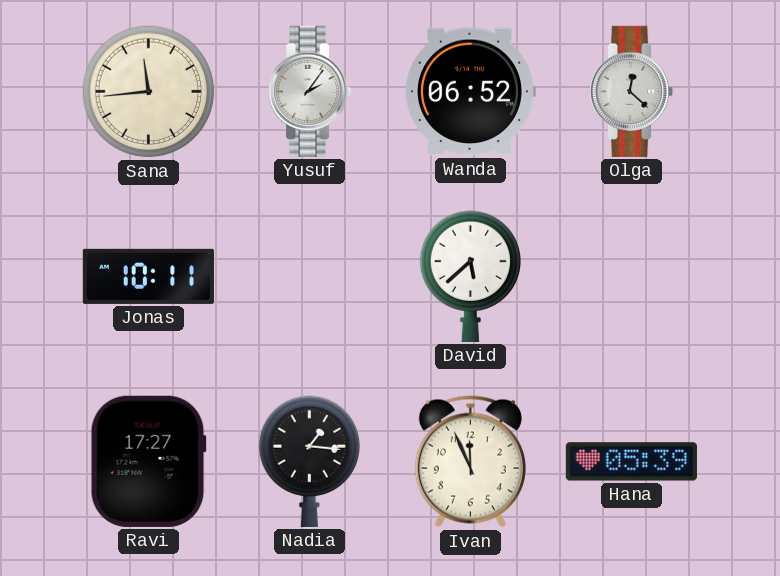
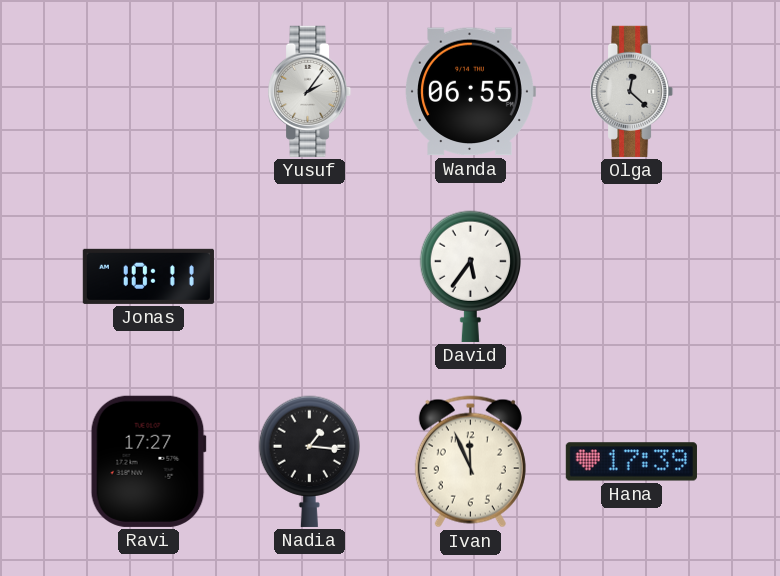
Sana: 11:44 -> none
Wanda: 06:52 -> 06:55
David: 5:38 -> 5:36
Hana: 05:39 -> 17:39
